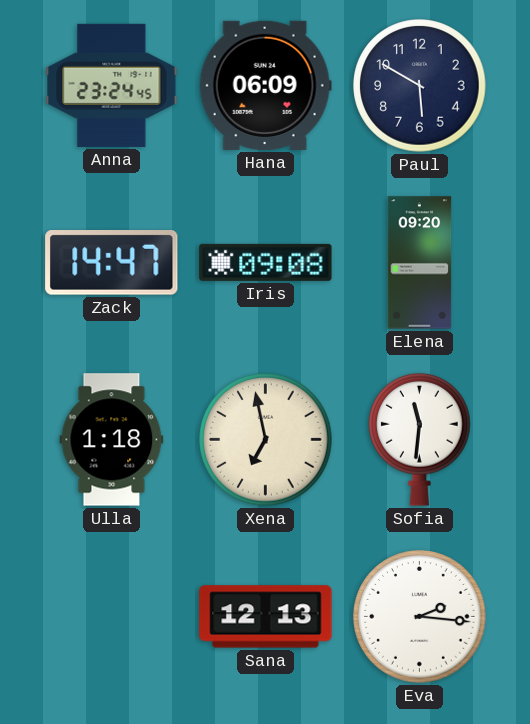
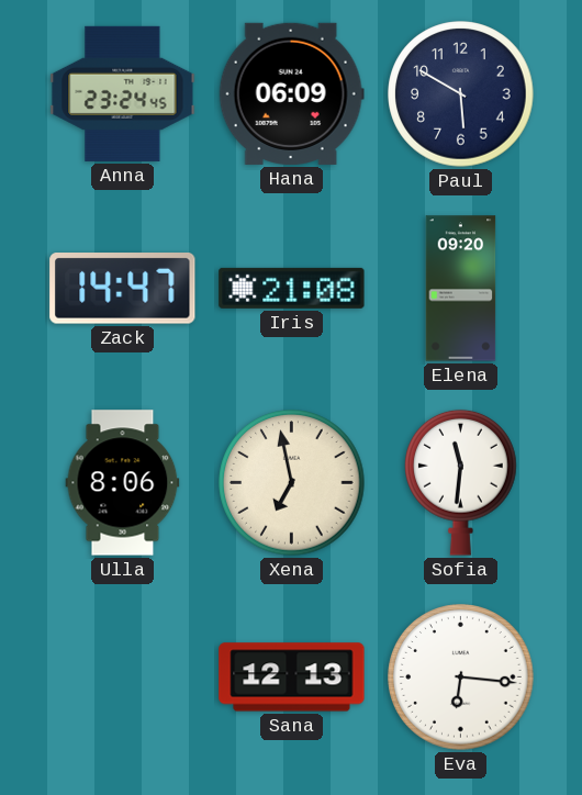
Iris: 09:08 -> 21:08
Ulla: 1:18 -> 8:06
Eva: 2:16 -> 6:16
